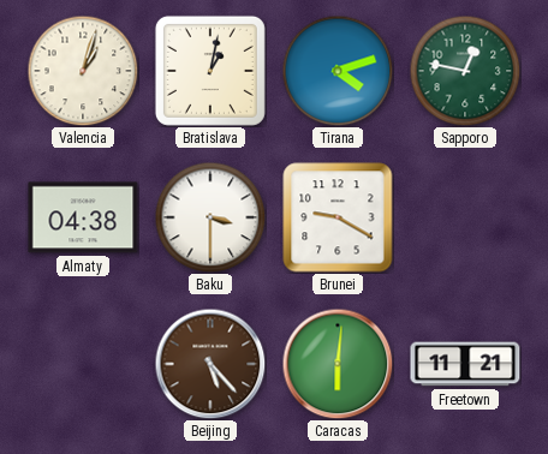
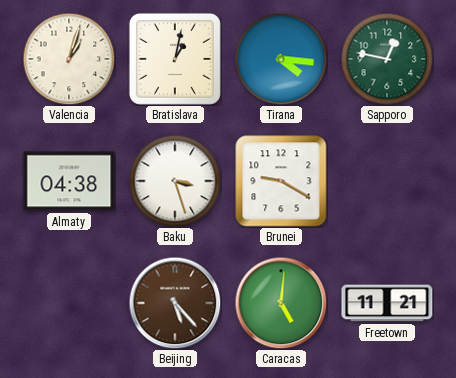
Tirana: 4:12 -> 4:16
Baku: 3:30 -> 3:27
Caracas: 6:01 -> 5:01
